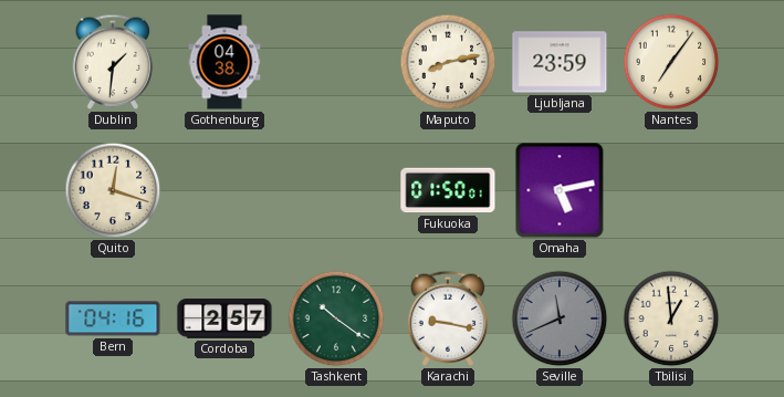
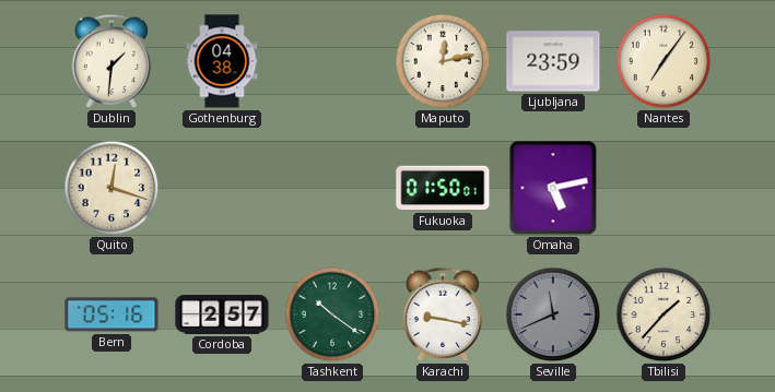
Maputo: 8:13 -> 12:13
Bern: 04:16 -> 05:16
Tbilisi: 12:59 -> 1:37
